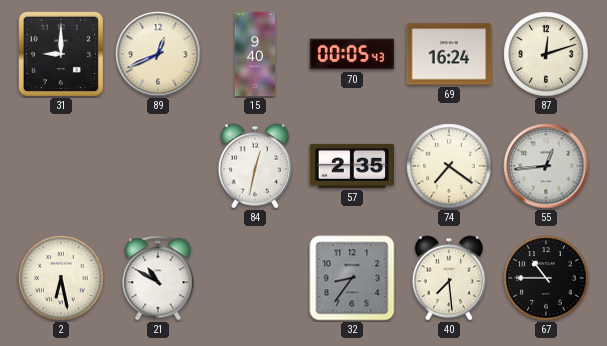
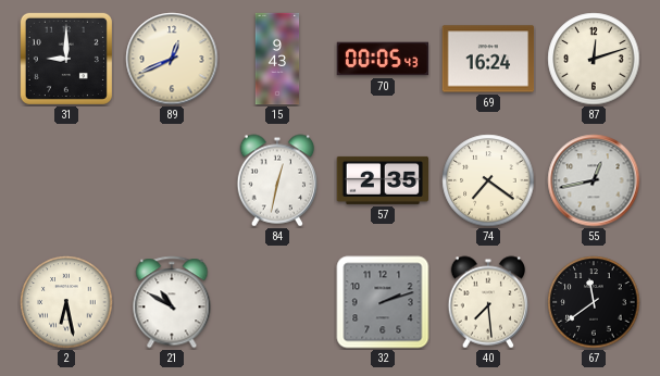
15: 9:40 -> 9:43
55: 12:44 -> 12:43
32: 8:36 -> 2:12
67: 10:45 -> 11:39
